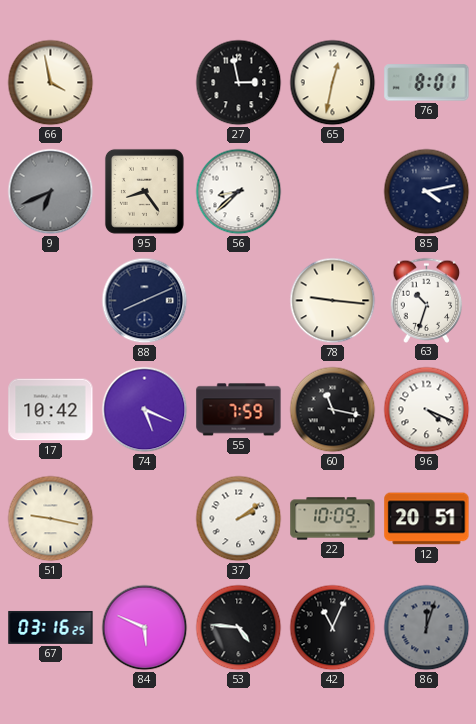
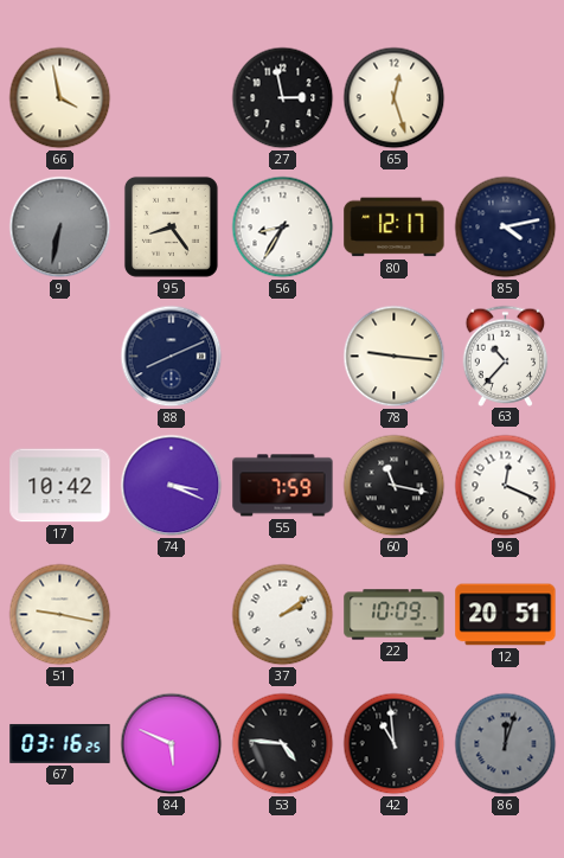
65: 12:32 -> 12:27
76: 8:01 -> none
9: 6:41 -> 6:32
56: 8:38 -> 8:35
80: none -> 12:17
63: 10:33 -> 10:37
74: 5:19 -> 3:19
96: 4:19 -> 12:19
42: 11:04 -> 10:59
